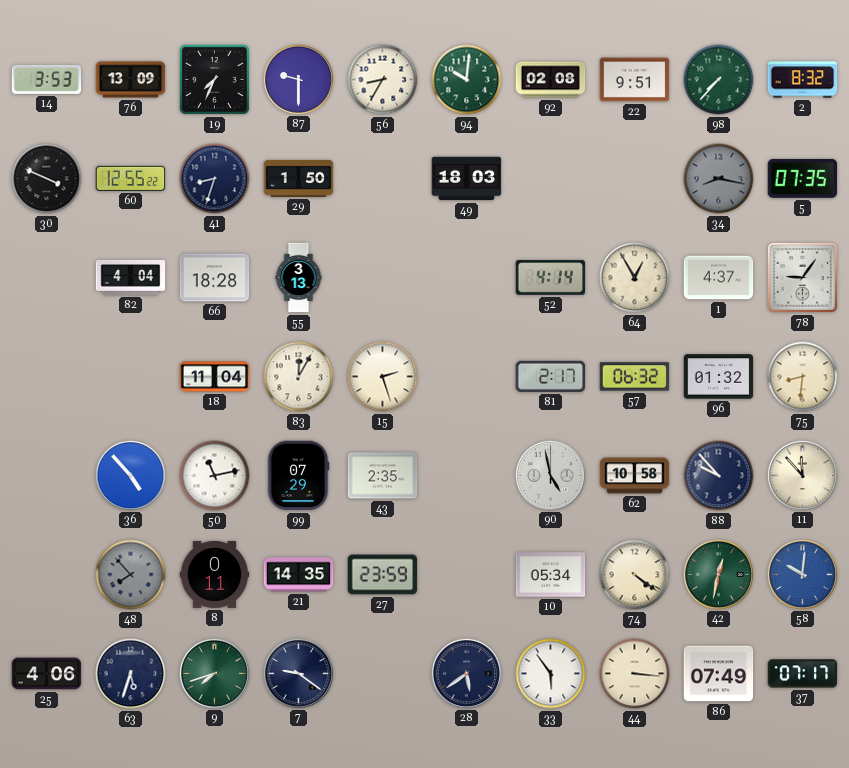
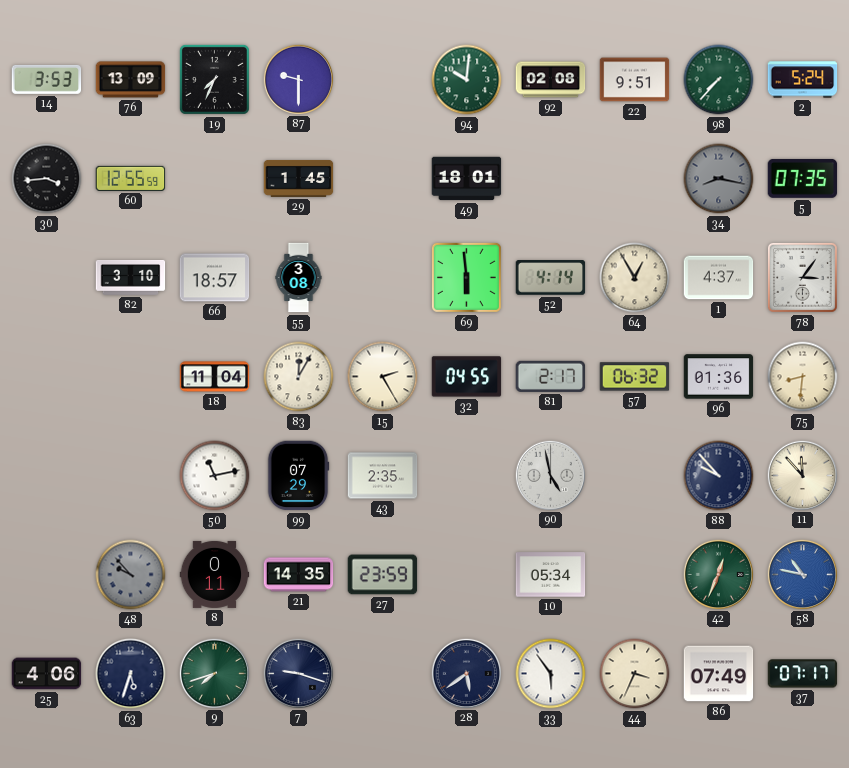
56: 8:35 -> none
2: 8:32 -> 5:24
30: 3:49 -> 3:44
60: 12:55:22 -> 12:55:59
41: 8:33 -> none
29: 1:50 -> 1:45
49: 18:03 -> 18:01
82: 4:04 -> 3:10
66: 18:28 -> 18:57
55: 3:13 -> 3:08
69: none -> 5:59
78: 9:06 -> 3:06
15: 2:27 -> 2:25
32: none -> 04:55
96: 01:32 -> 01:36
36: 4:53 -> none
62: 10:58 -> none
48: 7:53 -> 9:53
74: 4:21 -> none
42: 12:32 -> 12:34
58: 10:01 -> 10:47
7: 9:21 -> 9:18
44: 3:16 -> 3:34
